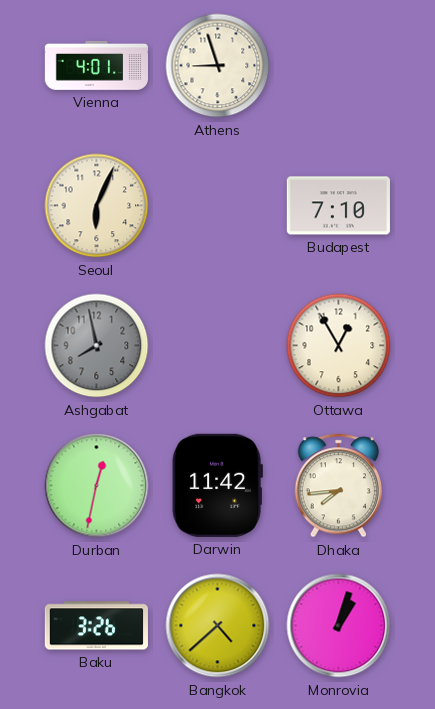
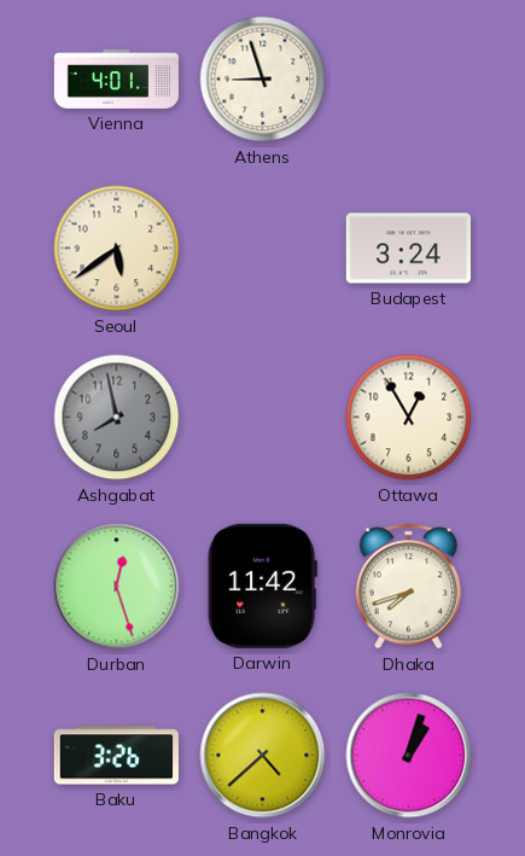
Seoul: 6:04 -> 5:39
Budapest: 7:10 -> 3:24
Durban: 12:32 -> 12:27
Dhaka: 7:44 -> 7:42
